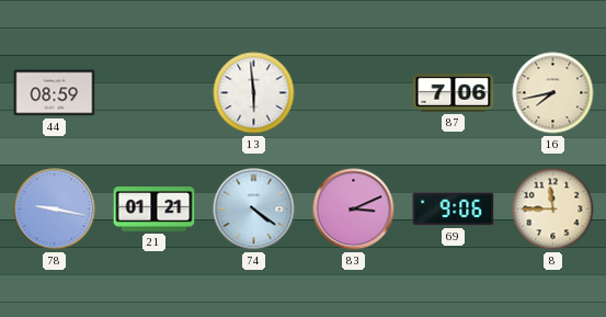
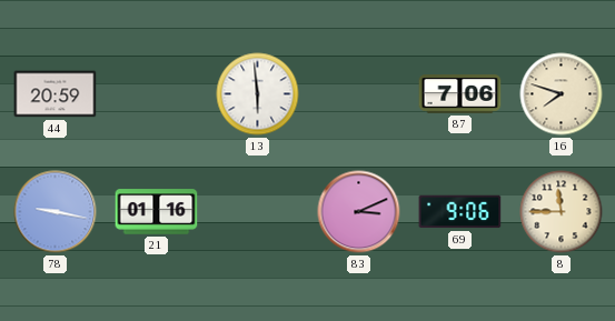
44: 08:59 -> 20:59
16: 7:43 -> 7:48
21: 01:21 -> 01:16
74: 4:21 -> none
